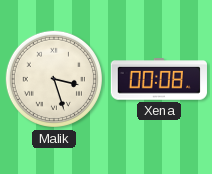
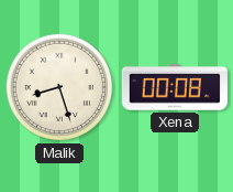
Malik: 3:27 -> 8:27
